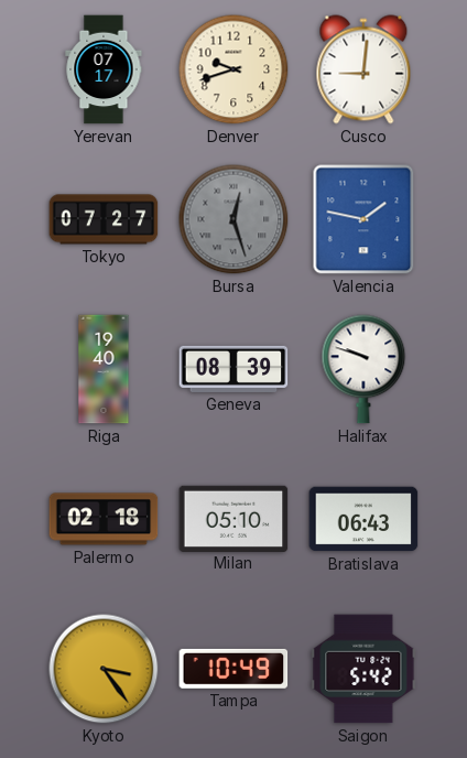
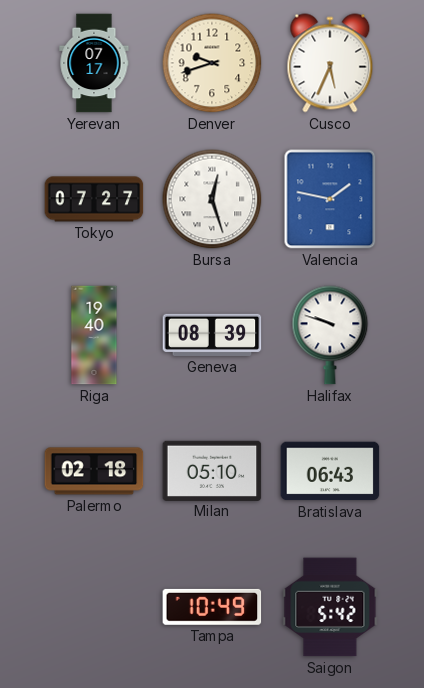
Cusco: 9:01 -> 5:34
Bursa dial: grey -> white
Kyoto: 3:24 -> none
